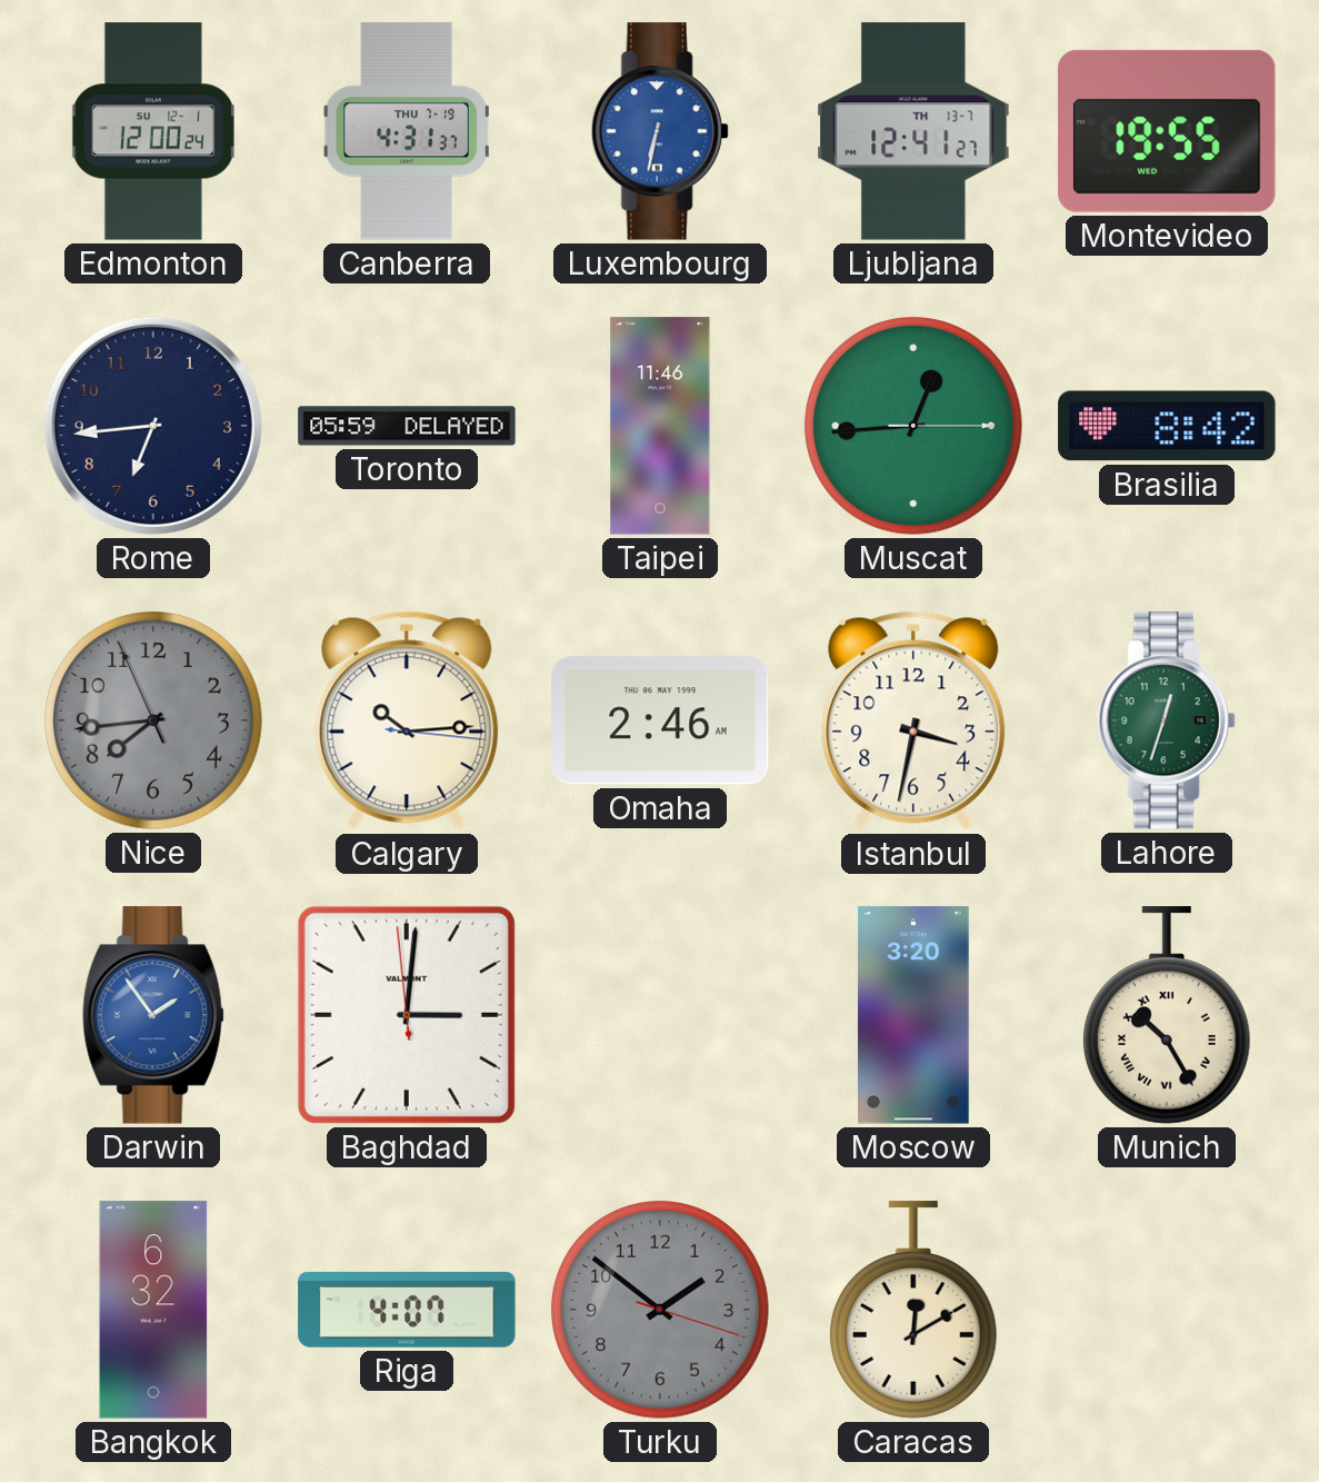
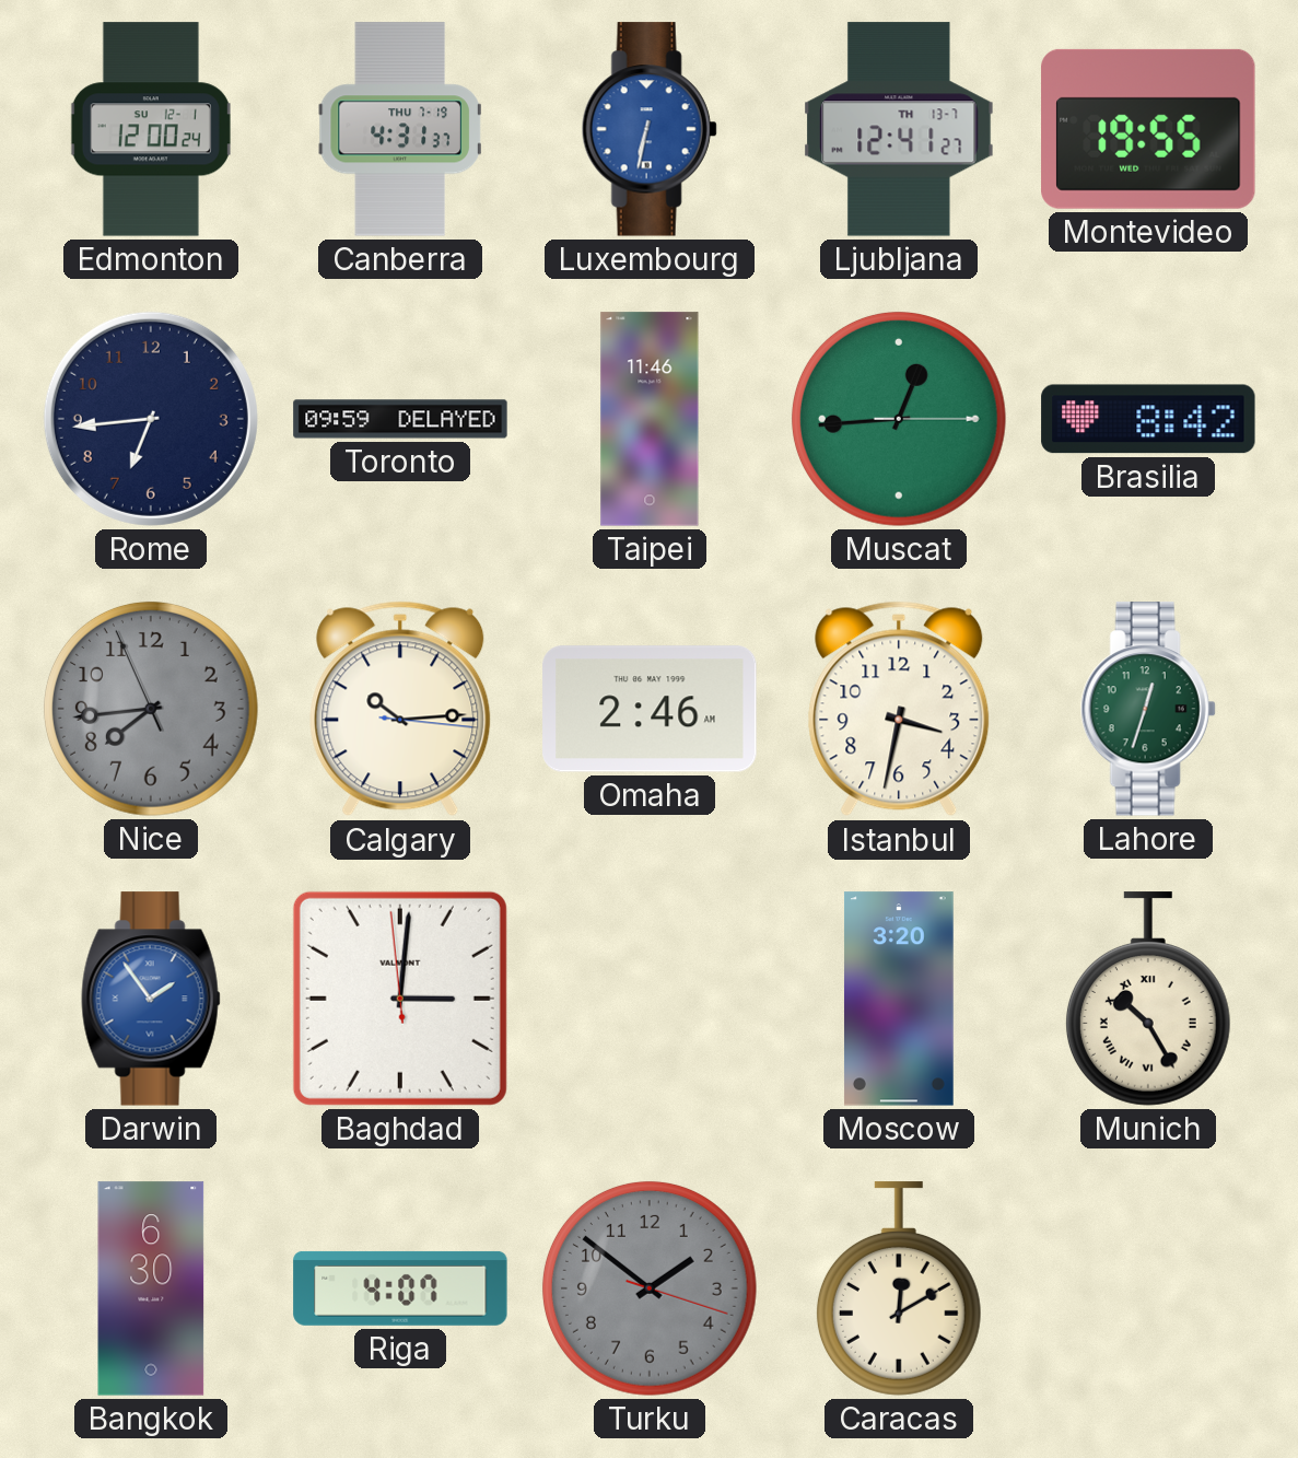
Toronto: 05:59 -> 09:59
Bangkok: 6:32 -> 6:30
